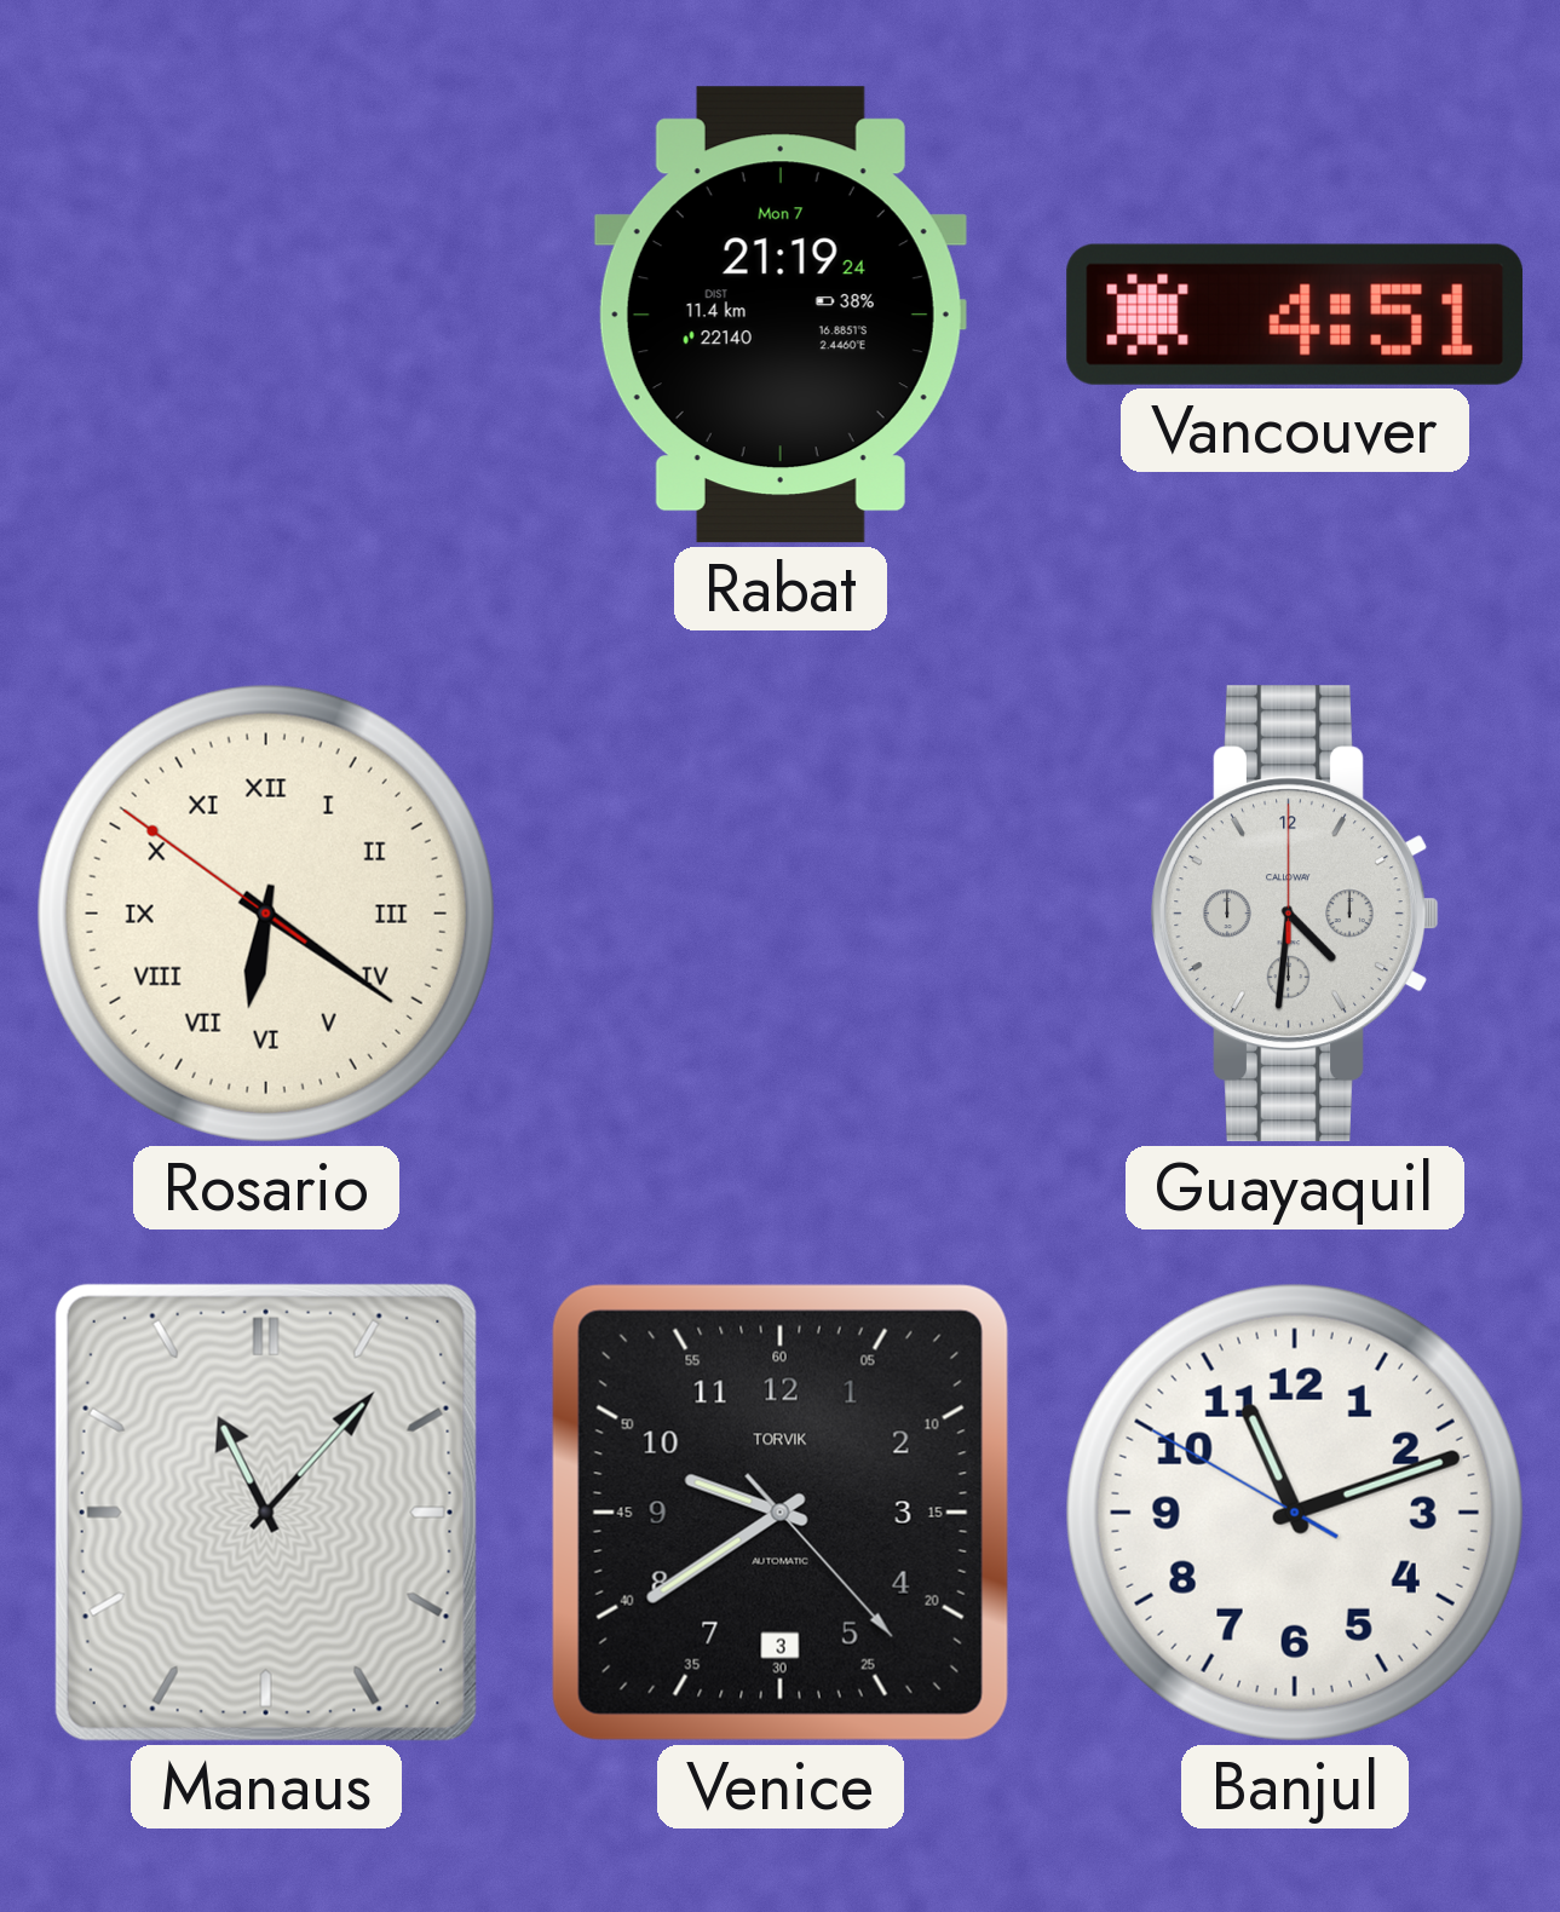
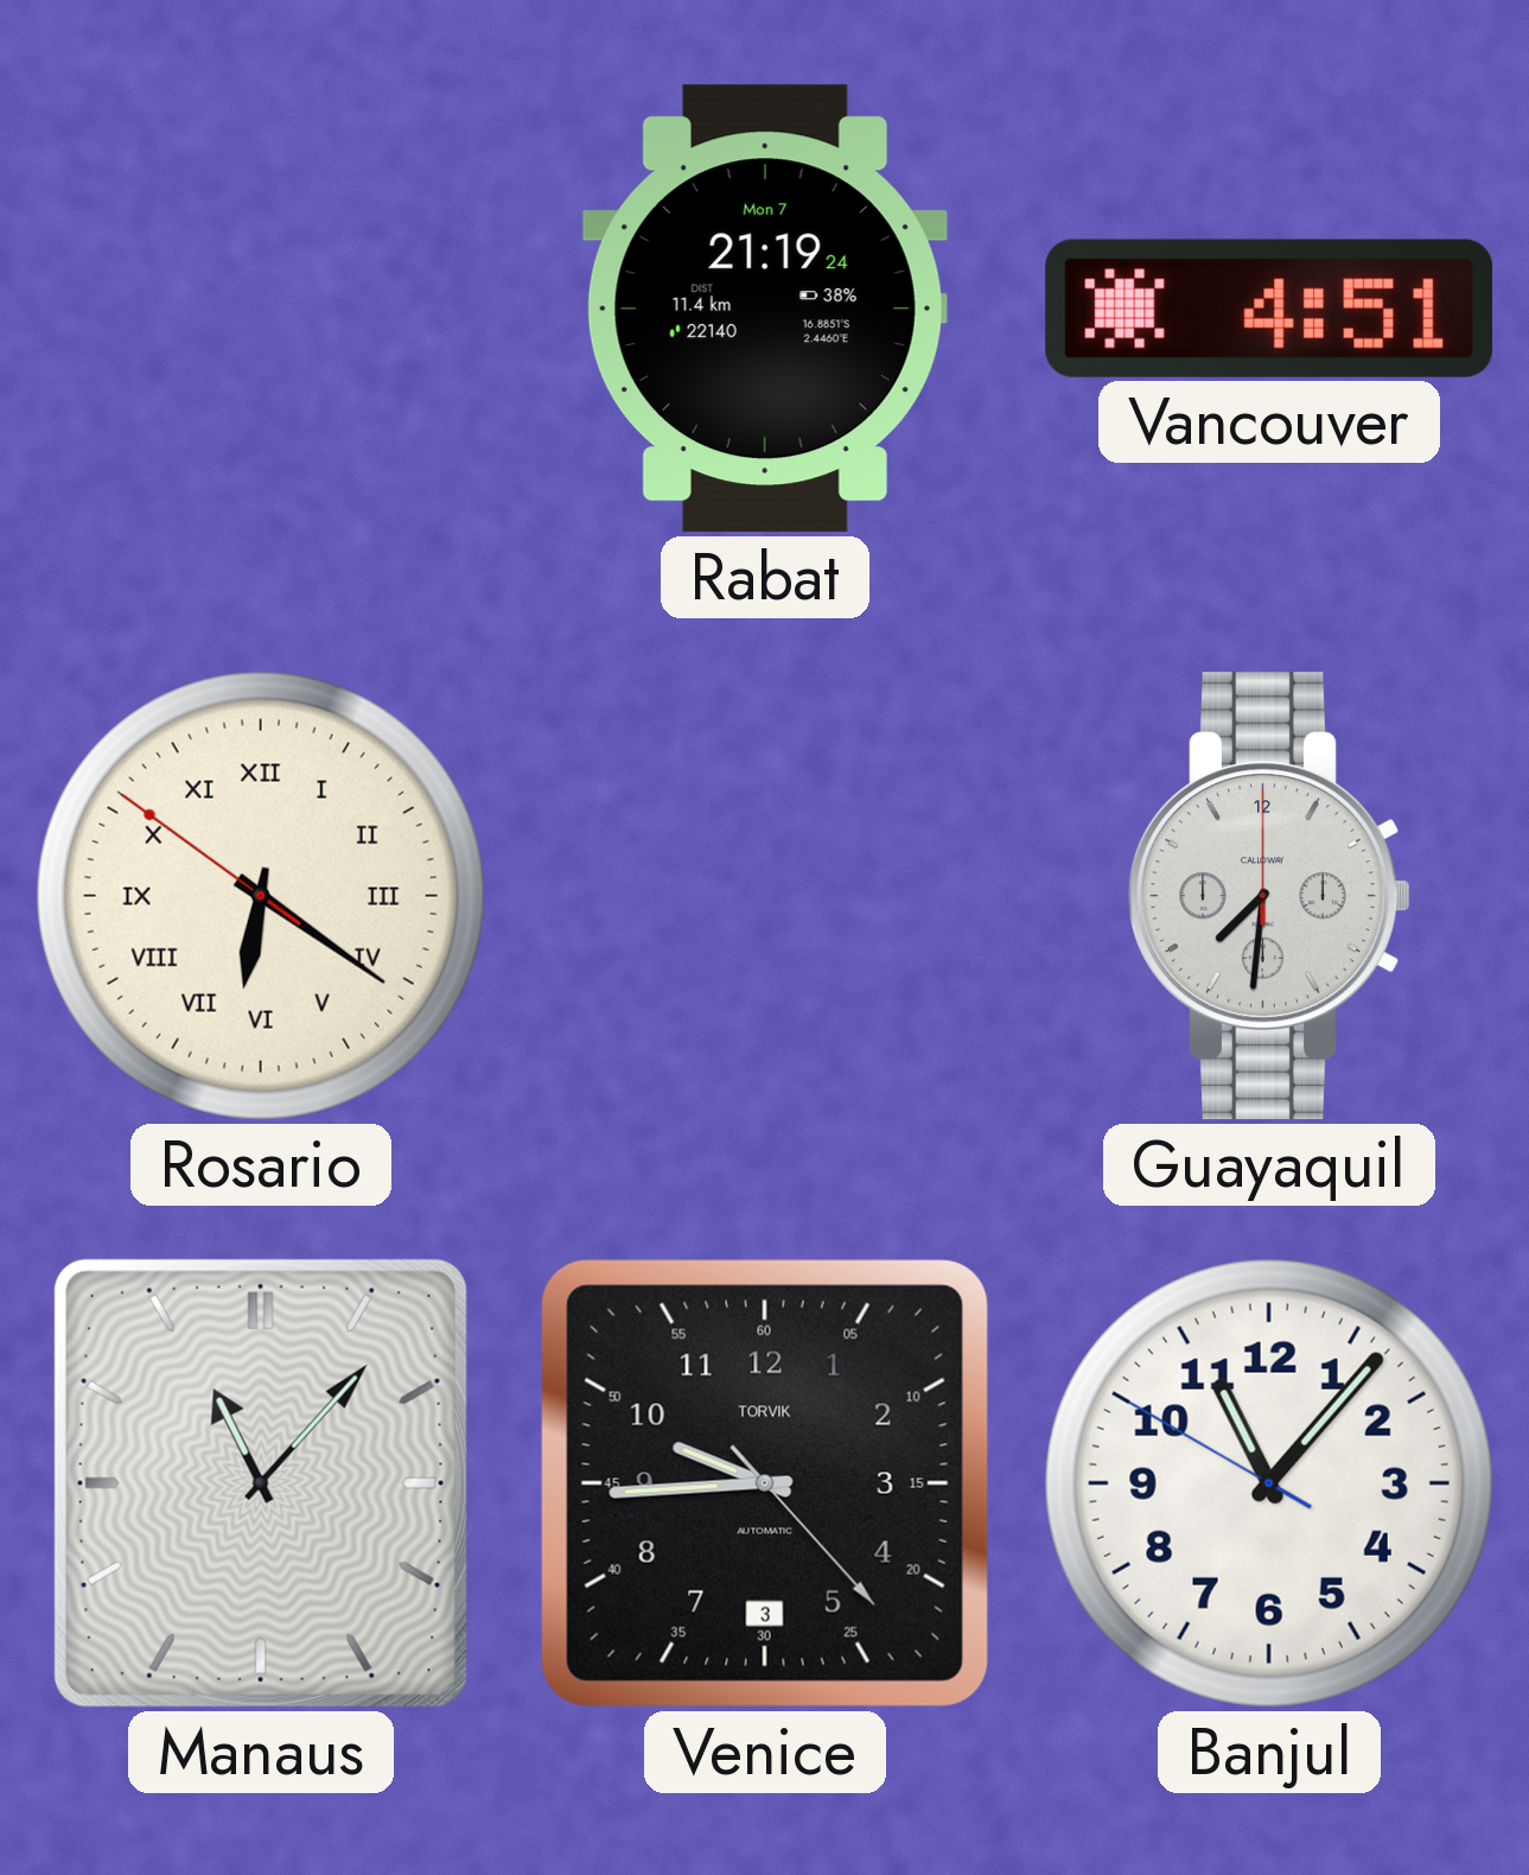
Guayaquil: 4:31 -> 7:31
Venice: 9:39 -> 9:44
Banjul: 11:11 -> 11:06
